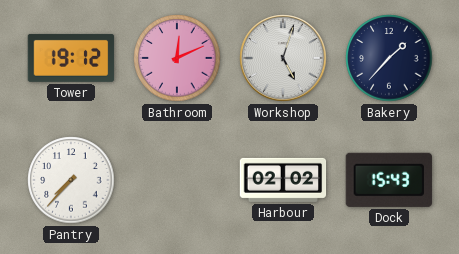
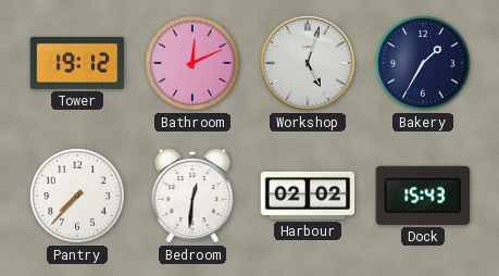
Bakery: 1:37 -> 1:35
Bedroom: none -> 12:31
